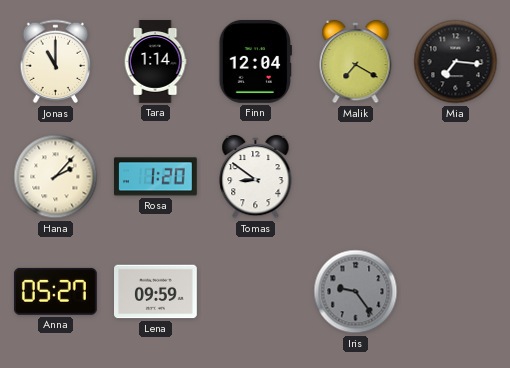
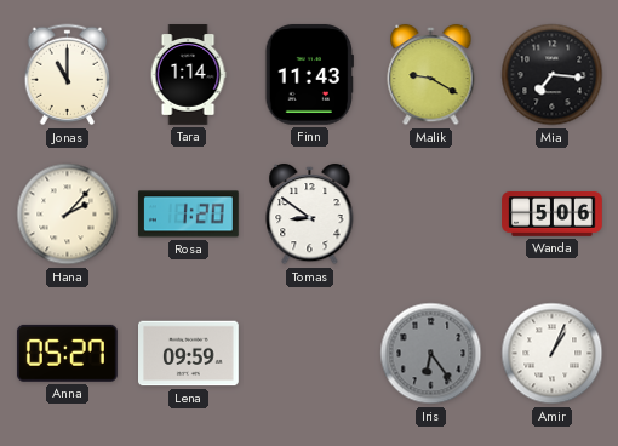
Finn: 12:04 -> 11:43
Malik: 7:20 -> 9:20
Wanda: none -> 5:06
Iris: 9:24 -> 6:24
Amir: none -> 1:04
